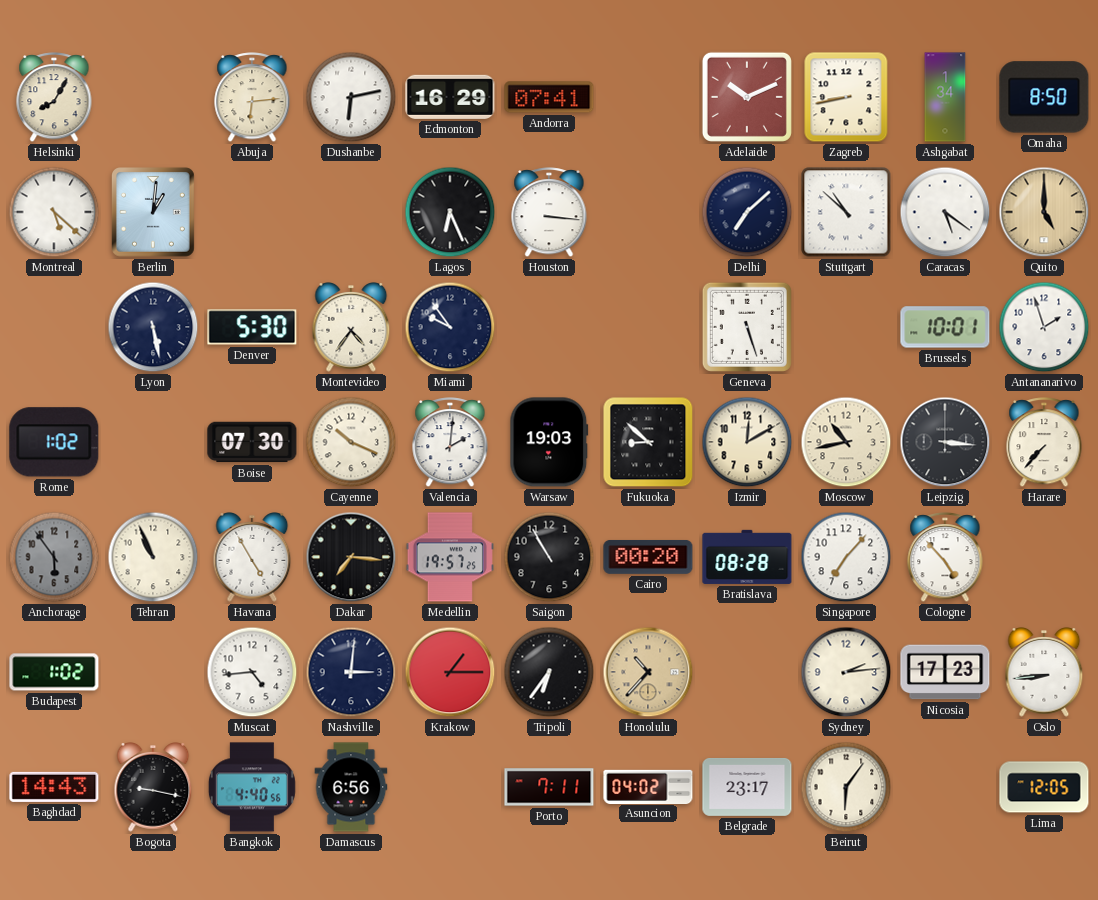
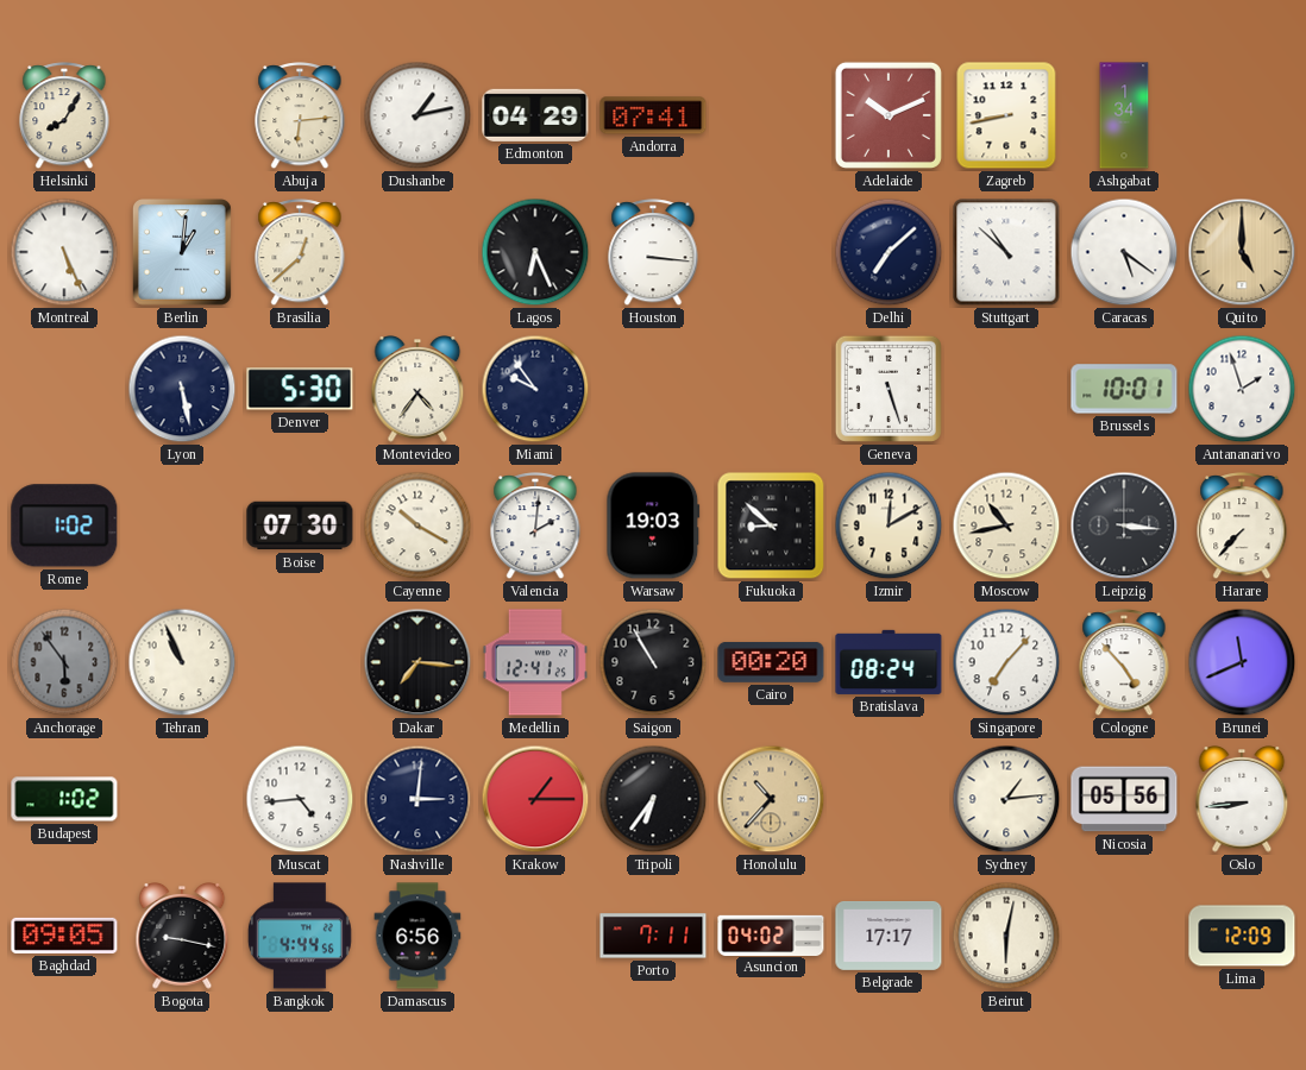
Dushanbe: 6:13 -> 1:13
Edmonton: 16:29 -> 04:29
Omaha: 8:50 -> none
Montreal: 5:22 -> 5:26
Brasilia: none -> 12:38
Cayenne: 10:19 -> 10:20
Havana: 4:55 -> none
Medellin: 19:57 -> 12:41
Bratislava: 08:28 -> 08:24
Brunei: none -> 11:41
Sydney: 2:14 -> 1:14
Nicosia: 17:23 -> 05:56
Baghdad: 14:43 -> 09:05
Bangkok: 4:40 -> 4:44
Belgrade: 23:17 -> 17:17
Beirut: 6:06 -> 6:02
Lima: 12:05 -> 12:09
